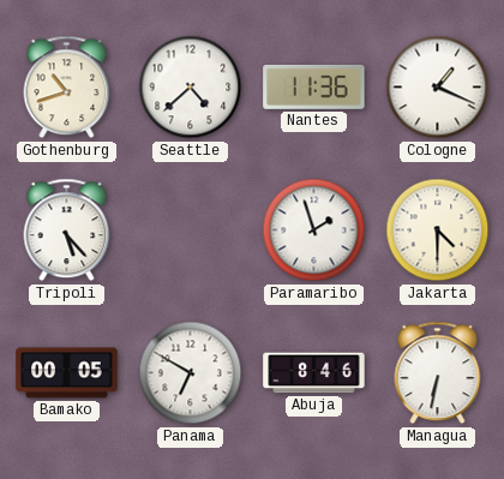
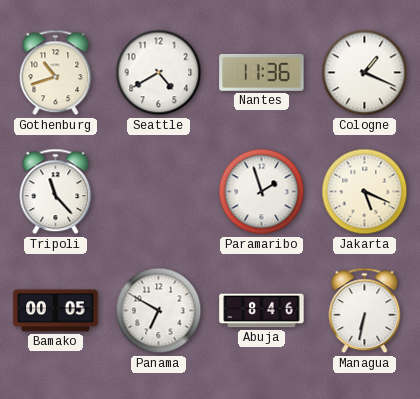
Seattle: 4:38 -> 4:40
Tripoli: 5:23 -> 11:23
Jakarta: 4:30 -> 5:19
